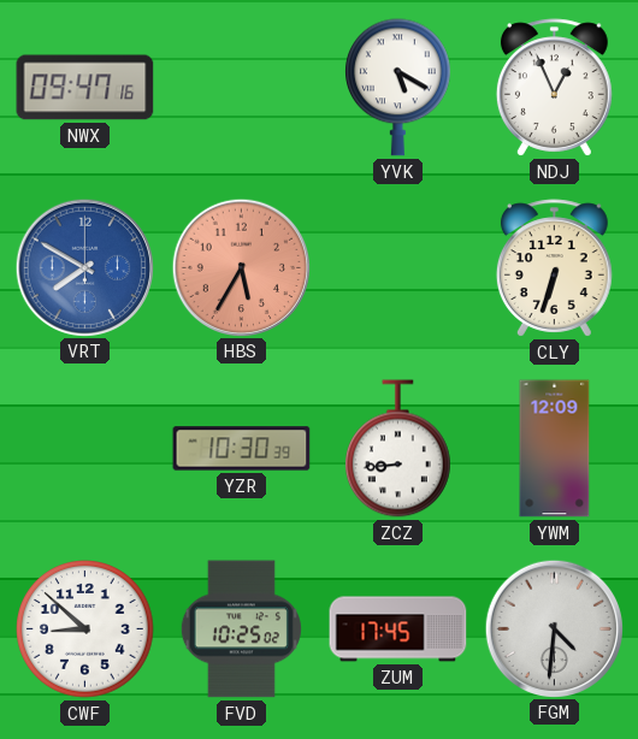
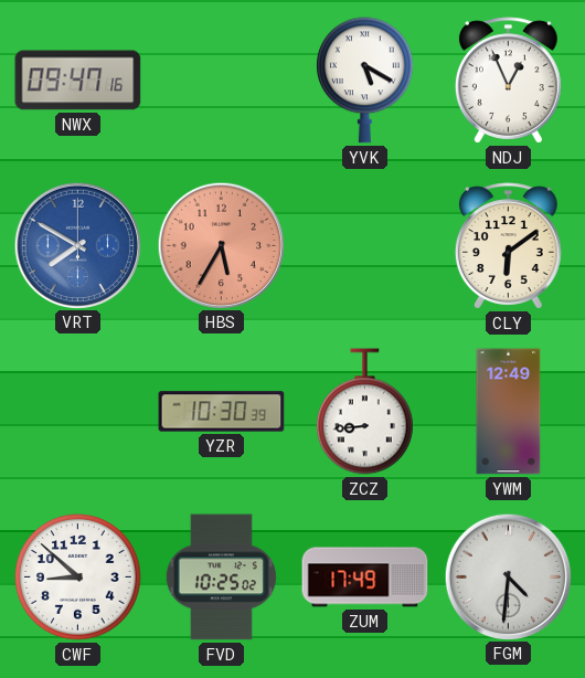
CLY: 6:33 -> 6:09
YWM: 12:09 -> 12:49
ZUM: 17:45 -> 17:49
